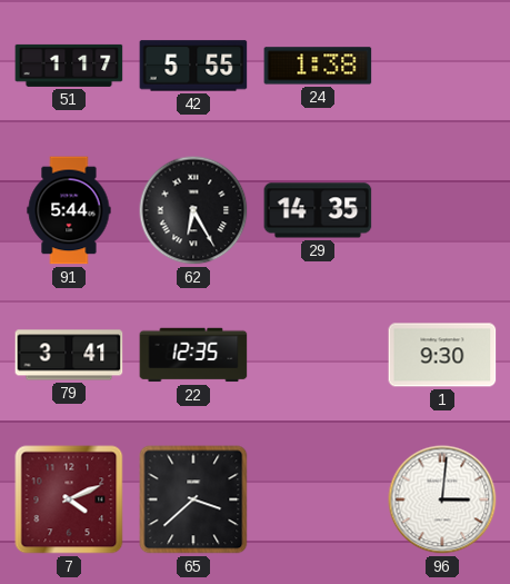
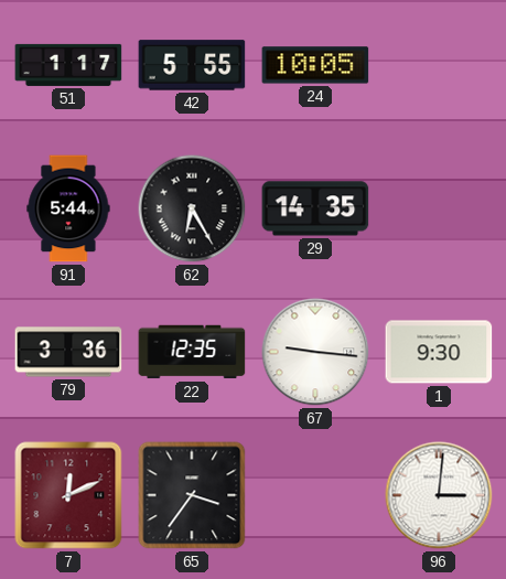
24: 1:38 -> 10:05
79: 3:41 -> 3:36
67: none -> 9:16
7: 4:11 -> 12:11
65: 3:38 -> 3:36
